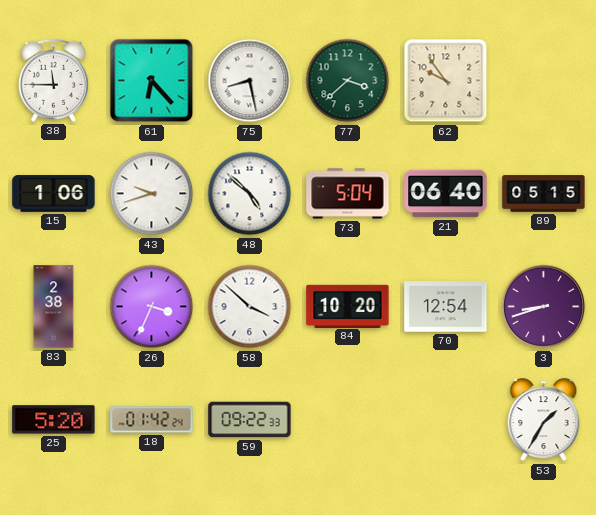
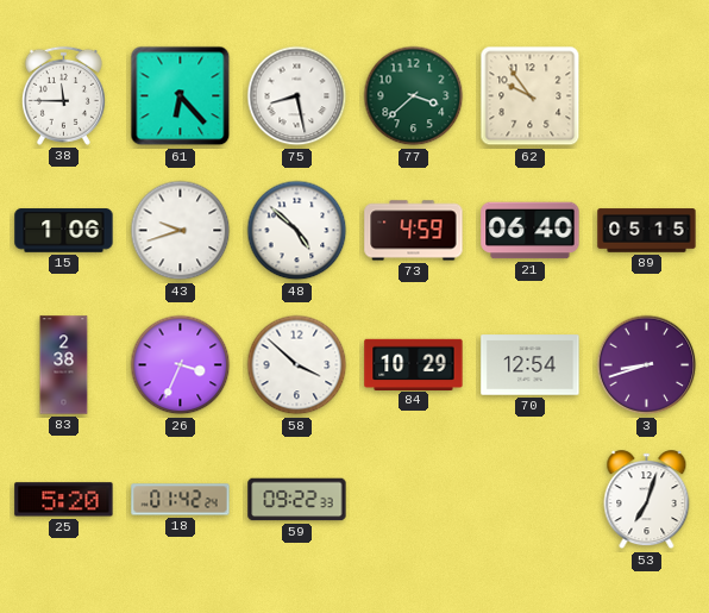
73: 5:04 -> 4:59
84: 10:20 -> 10:29
53: 1:35 -> 7:03
